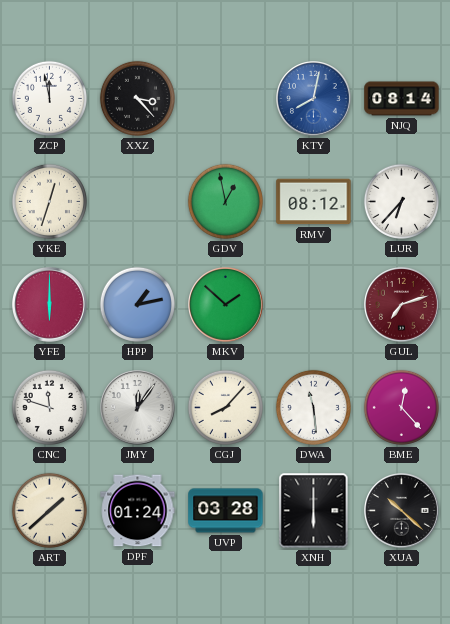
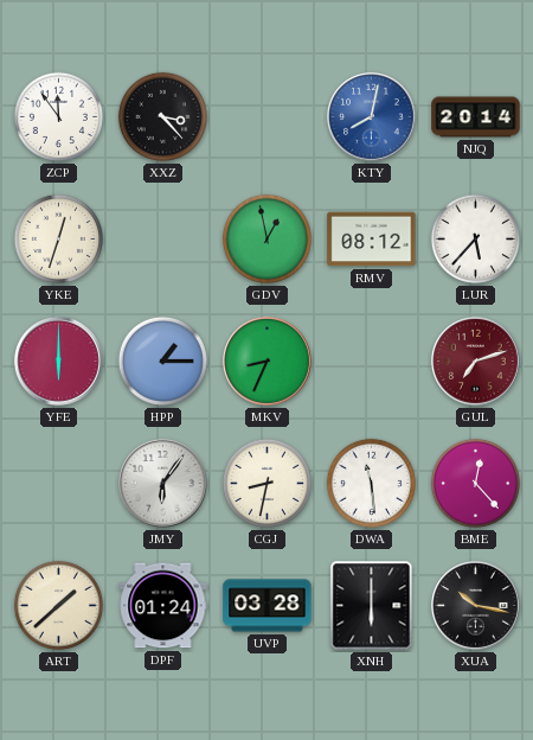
ZCP: 11:58 -> 11:54
NJQ: 08:14 -> 20:14
LUR: 6:37 -> 5:37
HPP: 1:13 -> 1:15
MKV: 1:52 -> 8:34
CNC: 11:48 -> none
JMY: 12:06 -> 6:06
CGJ: 8:07 -> 8:32
XUA: 10:22 -> 10:17
